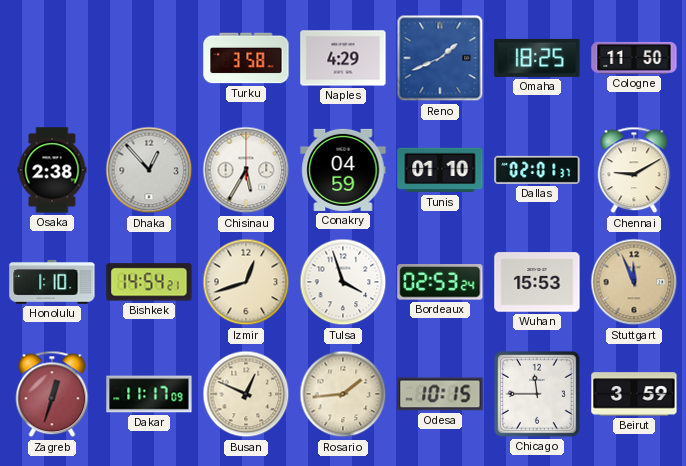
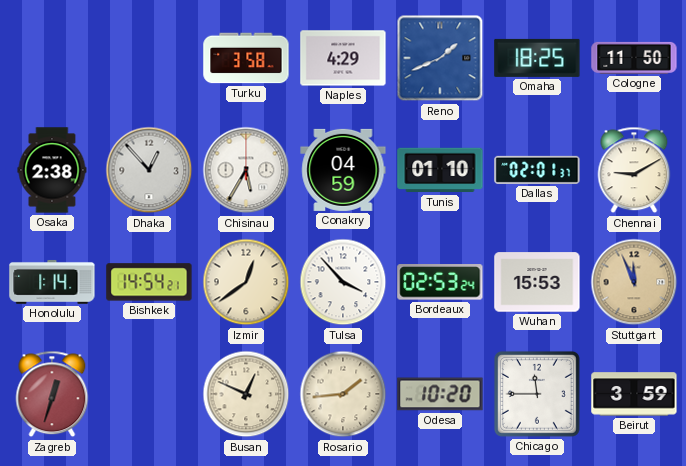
Honolulu: 1:10 -> 1:14
Izmir: 12:42 -> 12:39
Tulsa: 3:57 -> 3:53
Dakar: 11:17 -> none
Odesa: 10:15 -> 10:20
